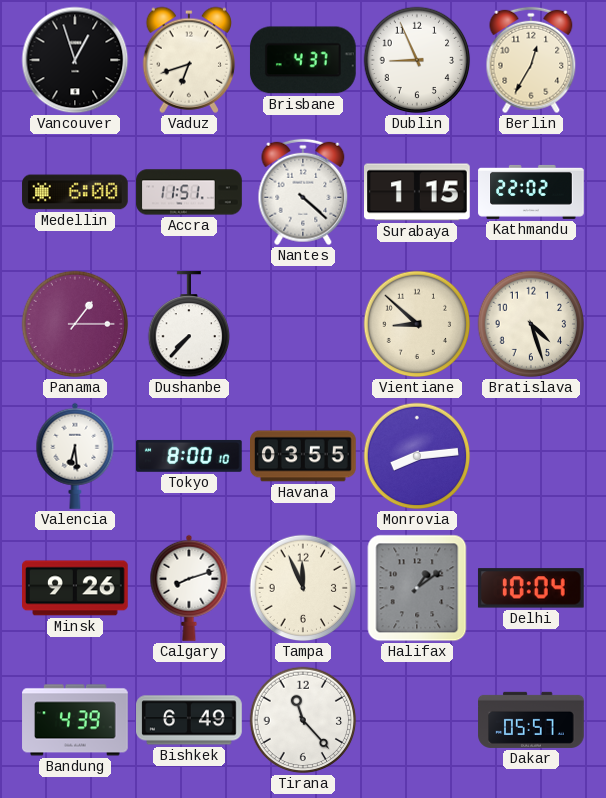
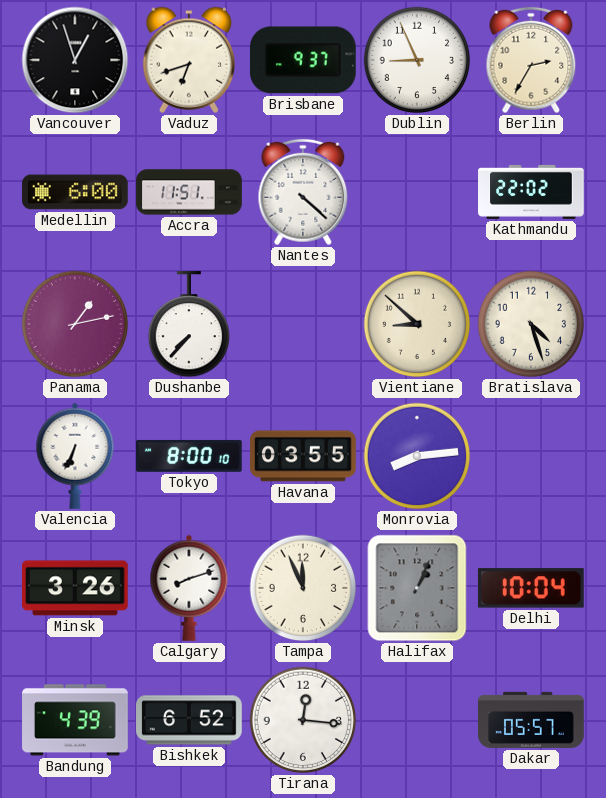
Brisbane: 4:37 -> 9:37
Berlin: 12:35 -> 2:35
Surabaya: 1:15 -> none
Panama: 1:15 -> 1:13
Valencia: 6:29 -> 6:34
Minsk: 9:26 -> 3:26
Halifax: 1:09 -> 1:04
Bishkek: 6:49 -> 6:52
Tirana: 11:23 -> 12:16
